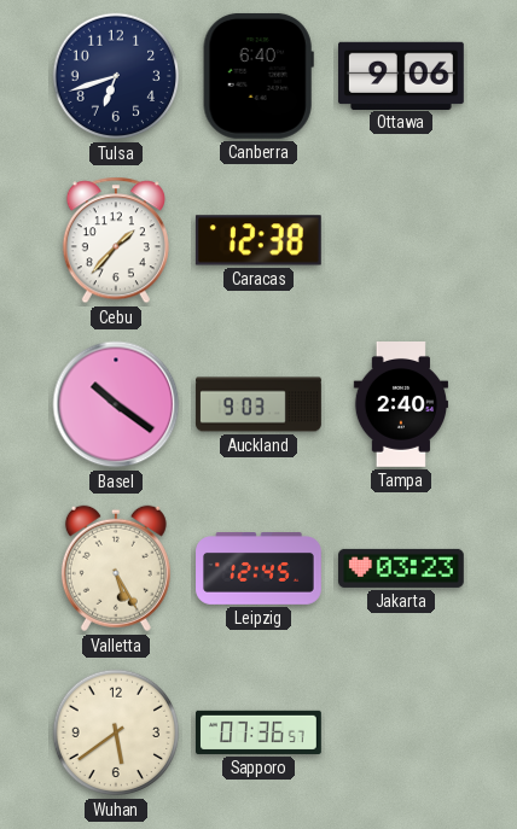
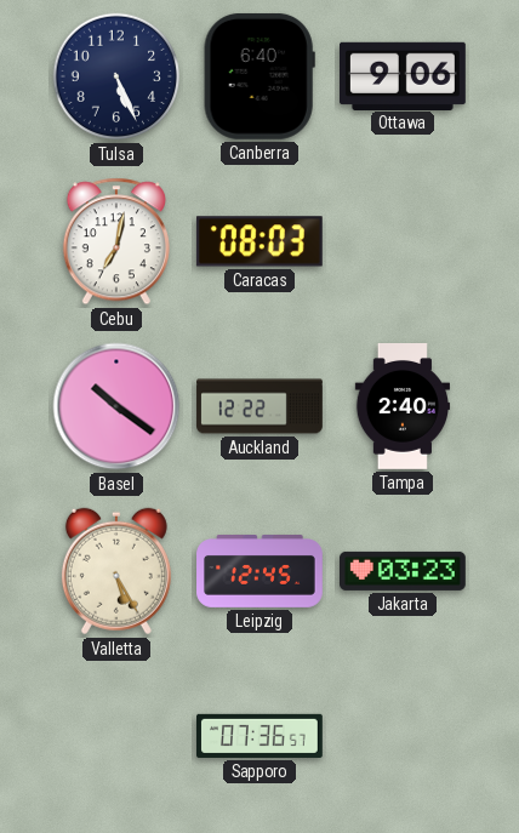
Tulsa: 6:42 -> 5:26
Cebu: 1:37 -> 7:02
Caracas: 12:38 -> 08:03
Auckland: 9:03 -> 12:22
Wuhan: 5:39 -> none
